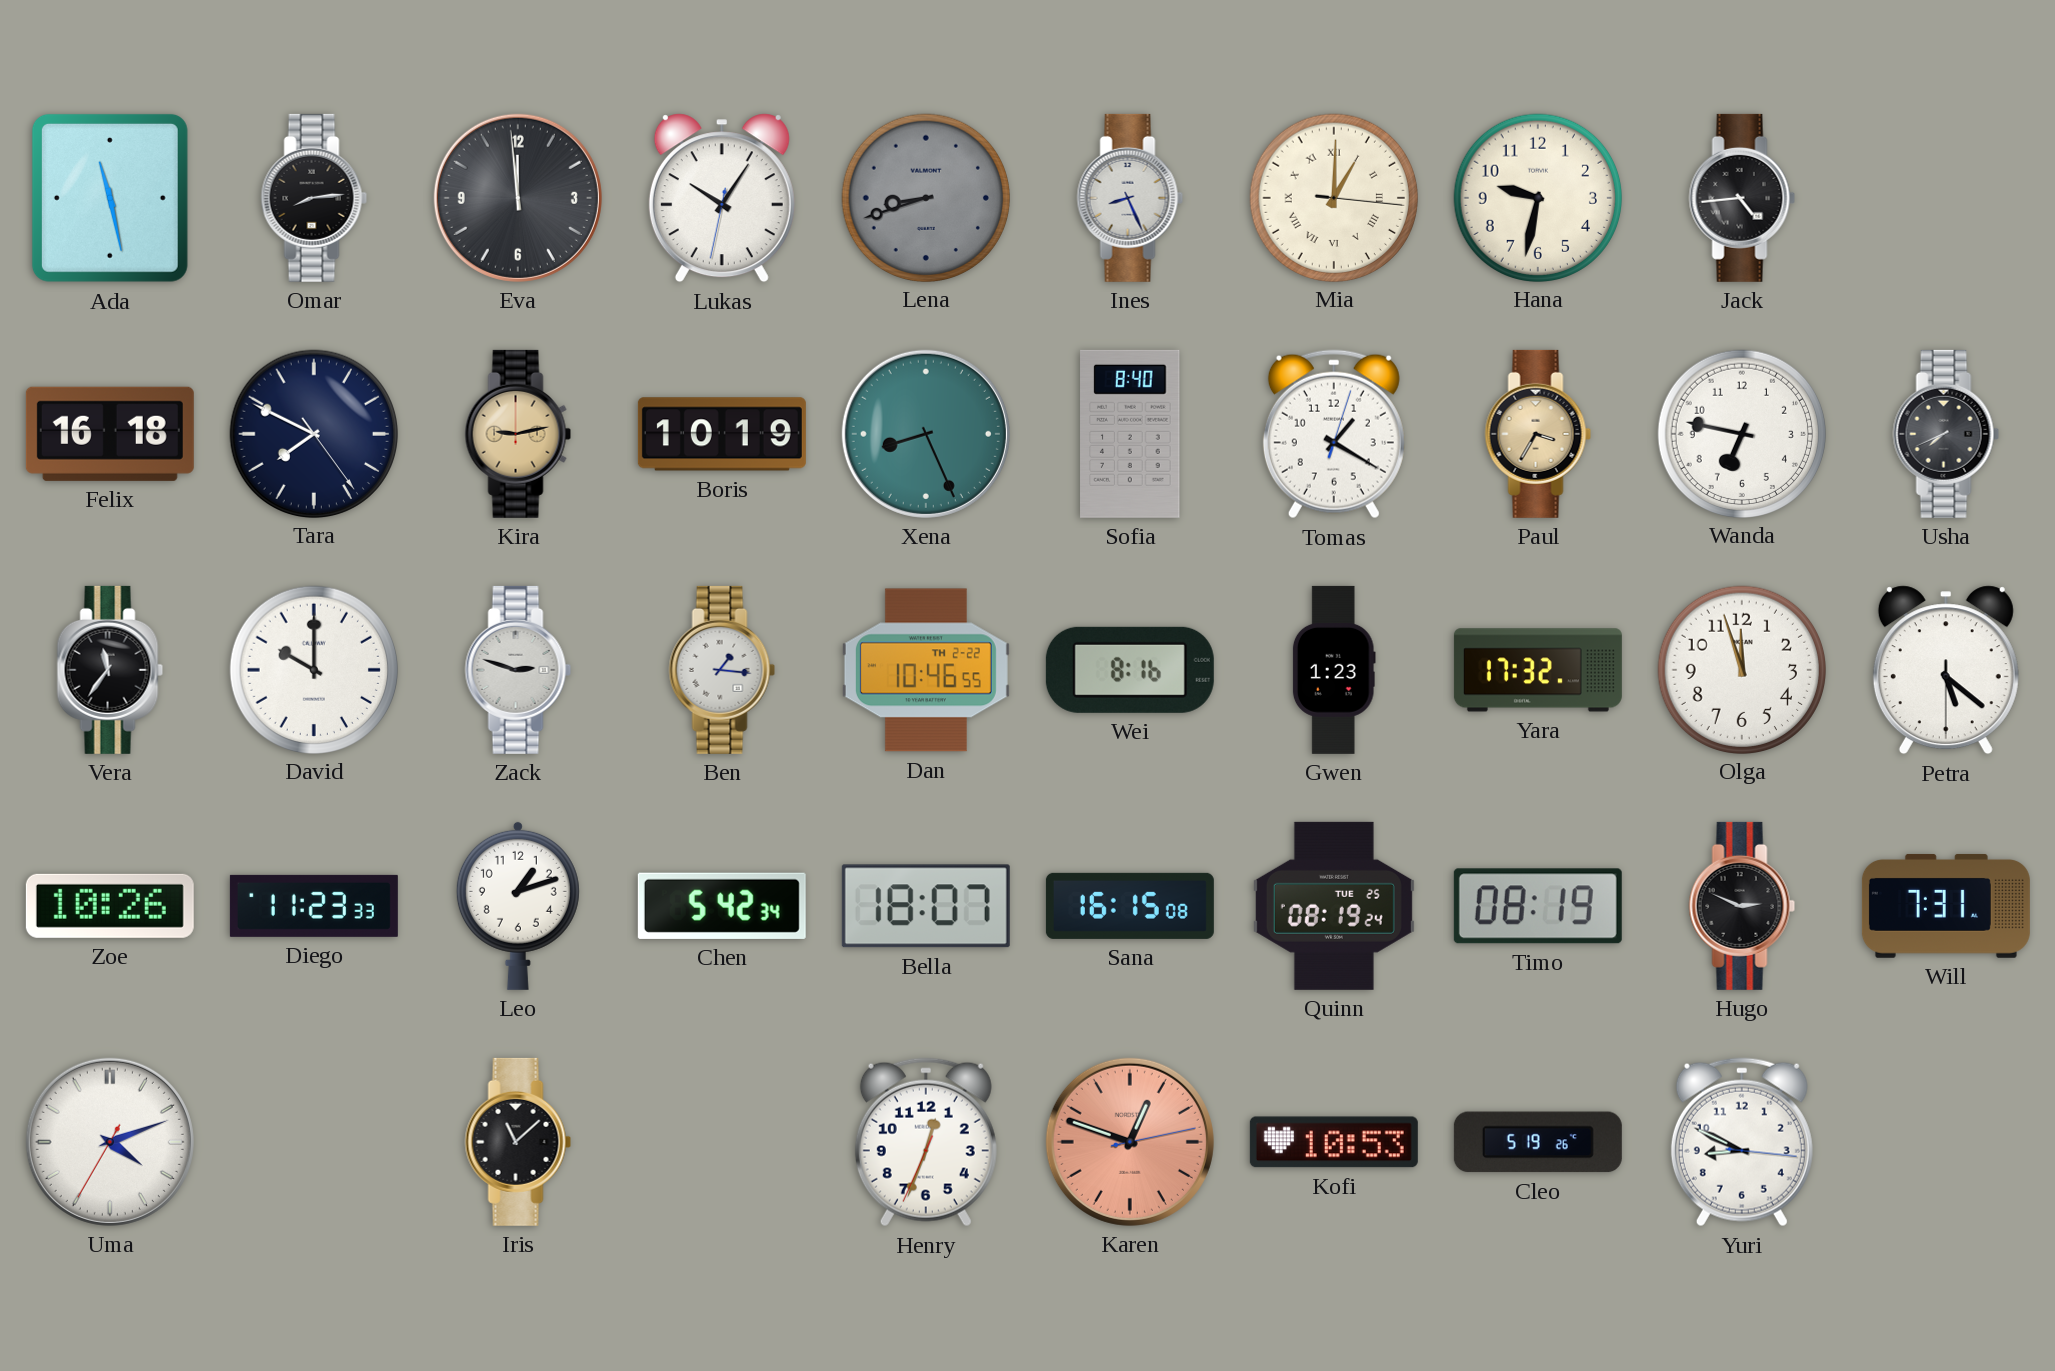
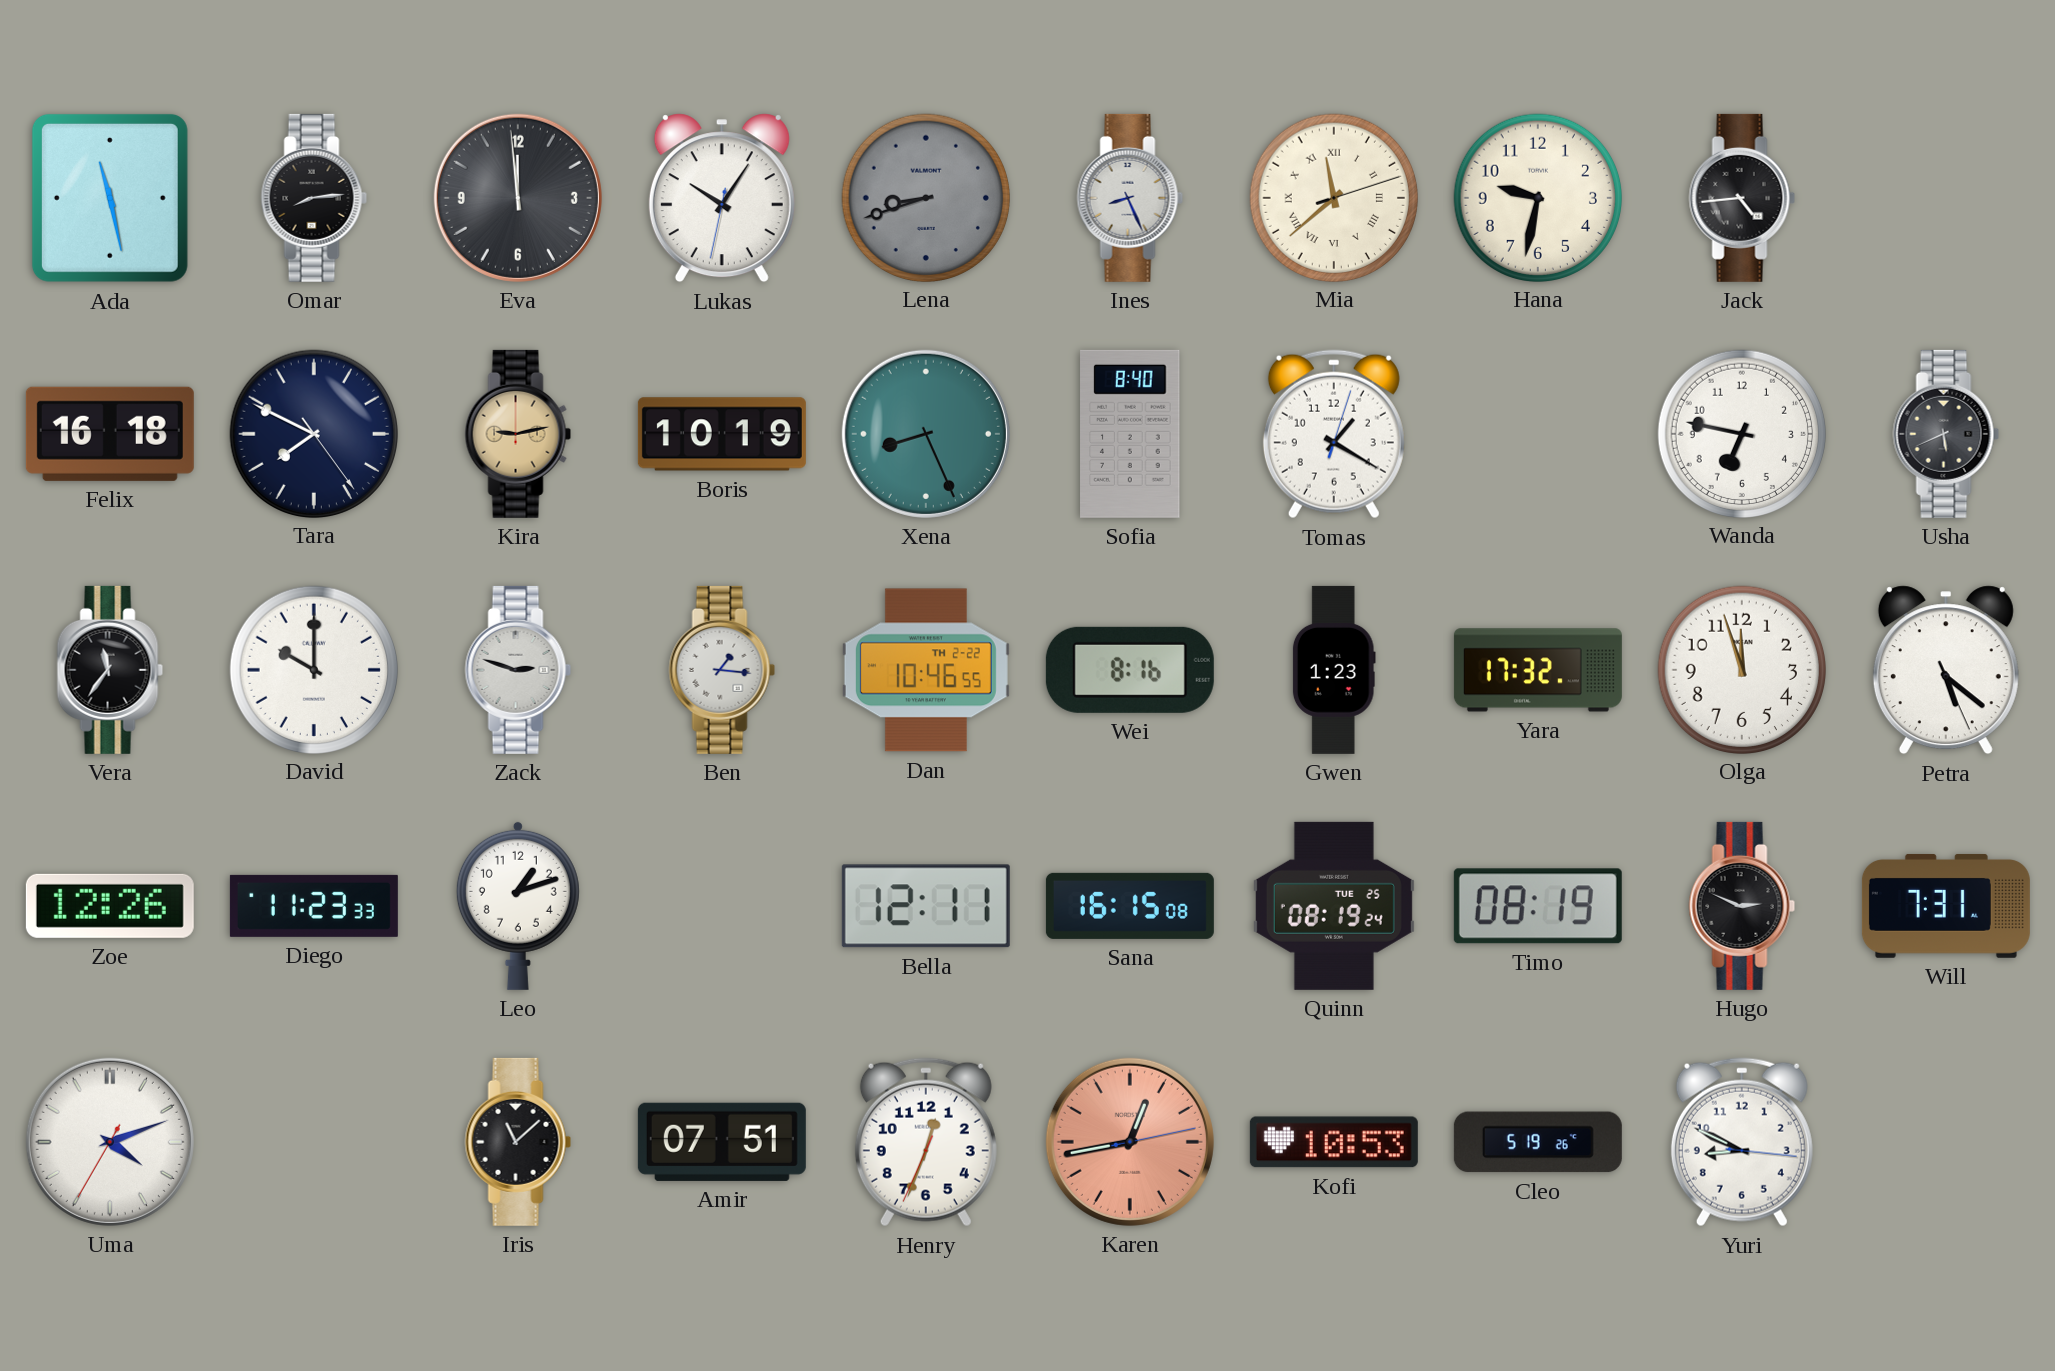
Mia: 1:00 -> 11:38
Paul: 3:35 -> none
Usha: 7:41 -> 5:41
Petra: 5:21:30 -> 5:21:26
Zoe: 10:26 -> 12:26
Chen: 5:42 -> none
Bella: 18:07 -> 12:11
Amir: none -> 07:51
Karen: 12:48 -> 12:43
